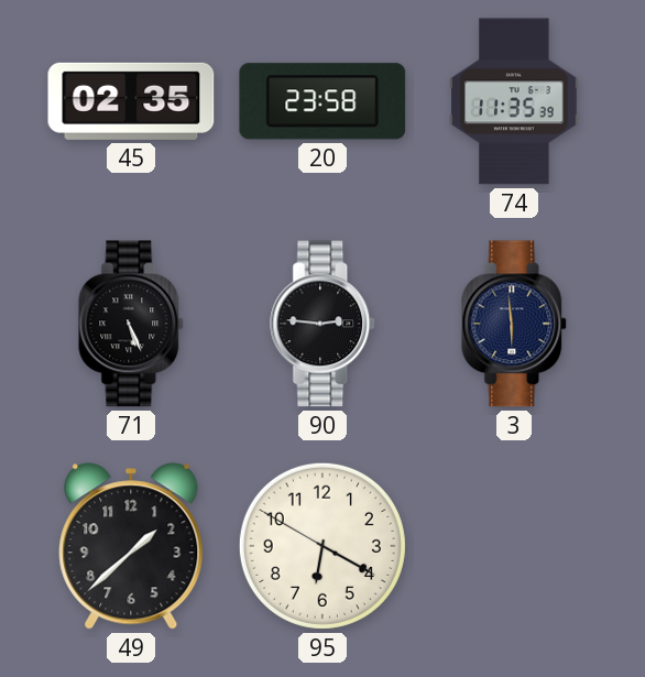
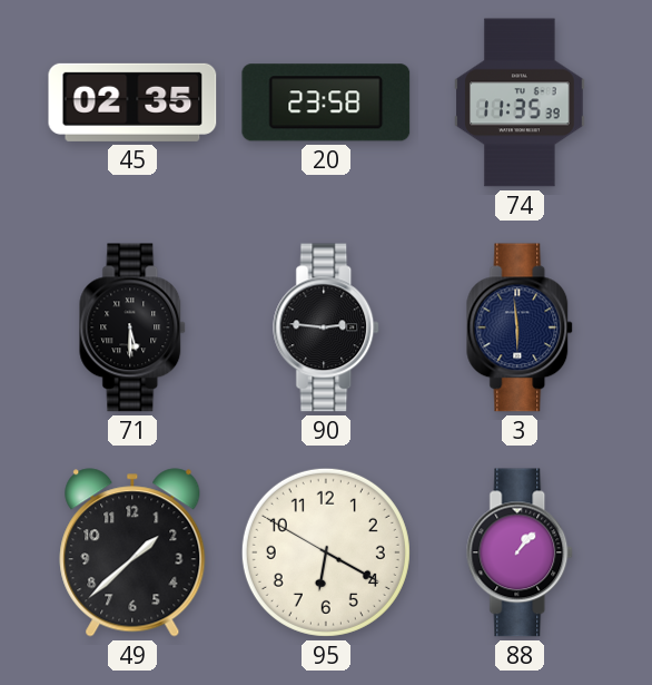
71: 5:26 -> 5:30
88: none -> 1:07
